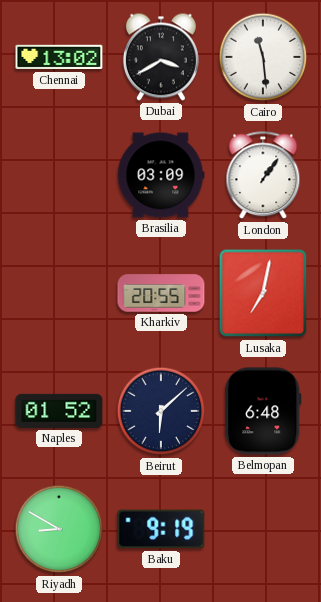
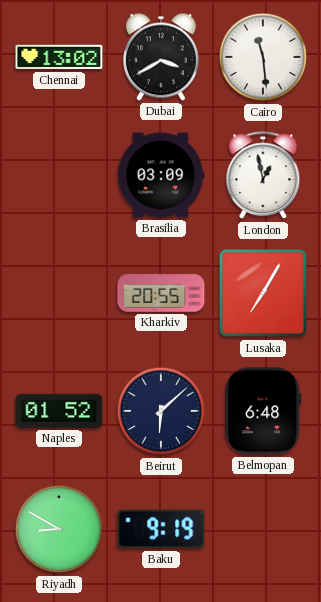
London: 1:06 -> 12:58
Lusaka: 7:02 -> 7:05
